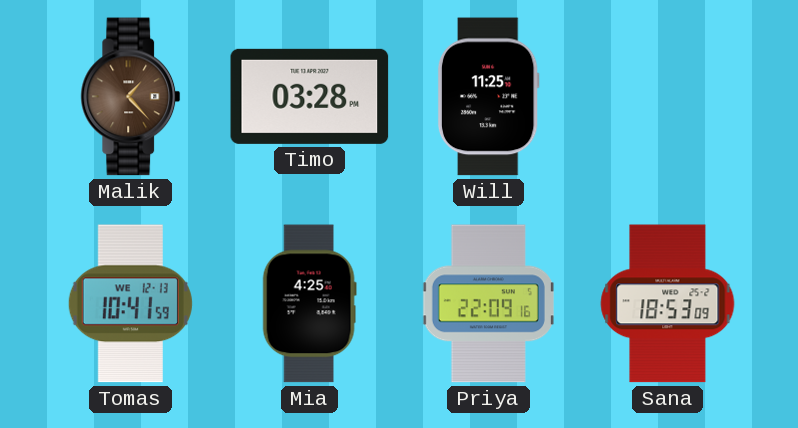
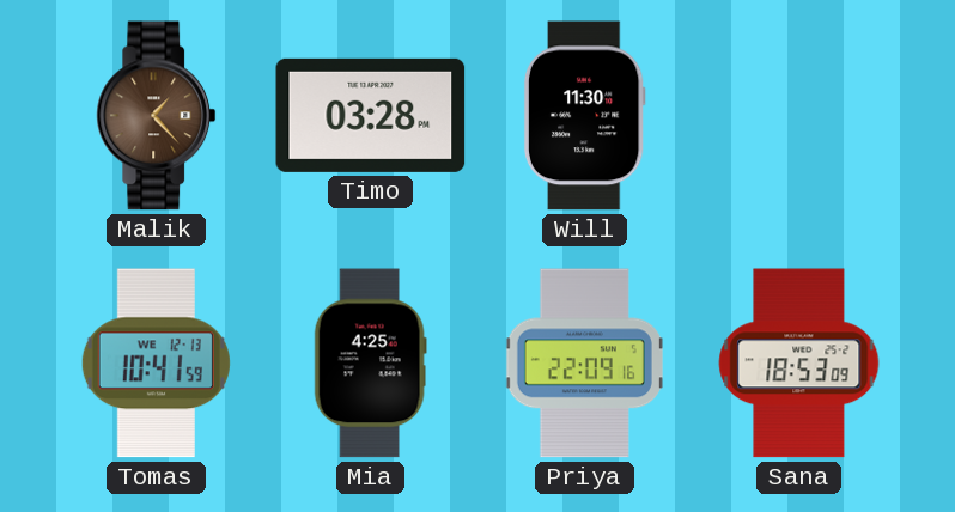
Will: 11:25 -> 11:30
